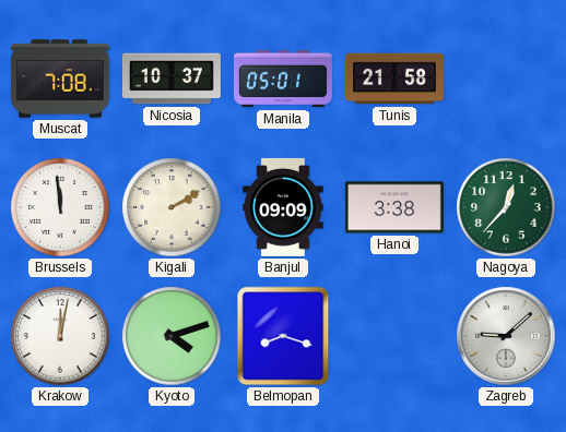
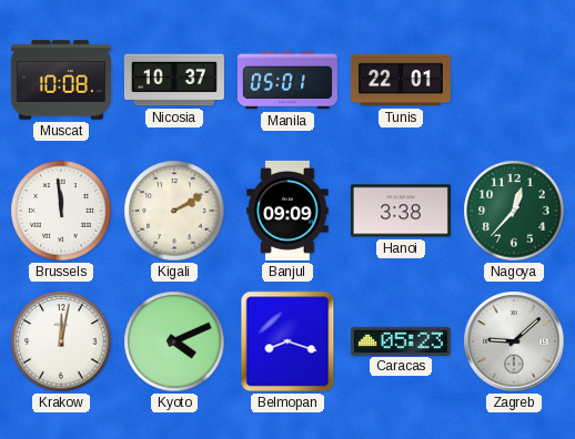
Muscat: 7:08 -> 10:08
Tunis: 21:58 -> 22:01
Kyoto: 4:12 -> 4:11
Caracas: none -> 05:23
